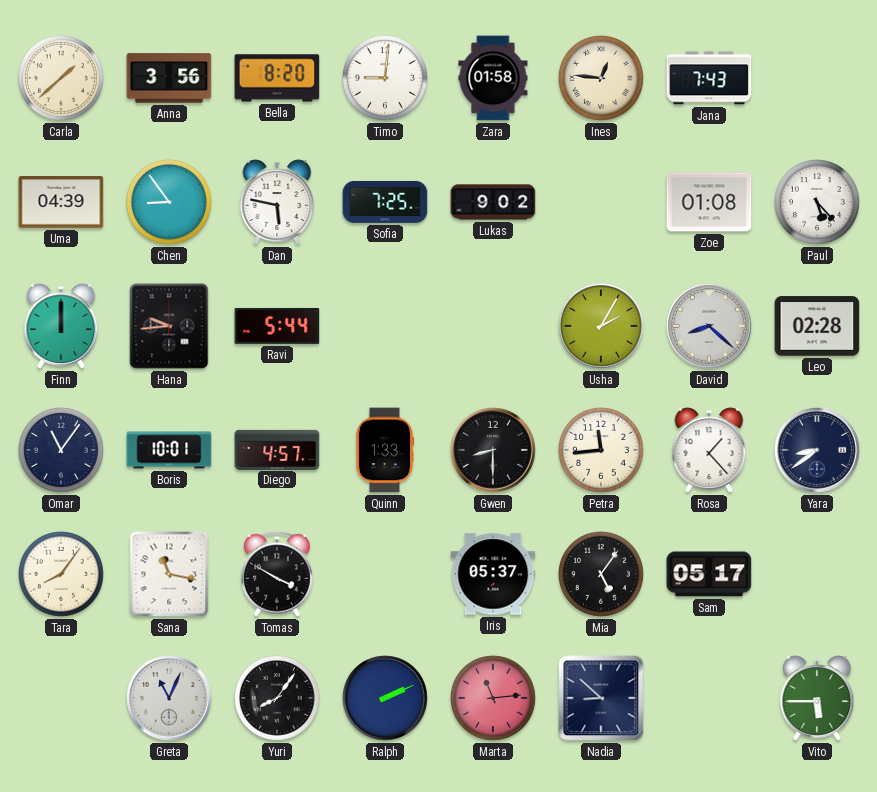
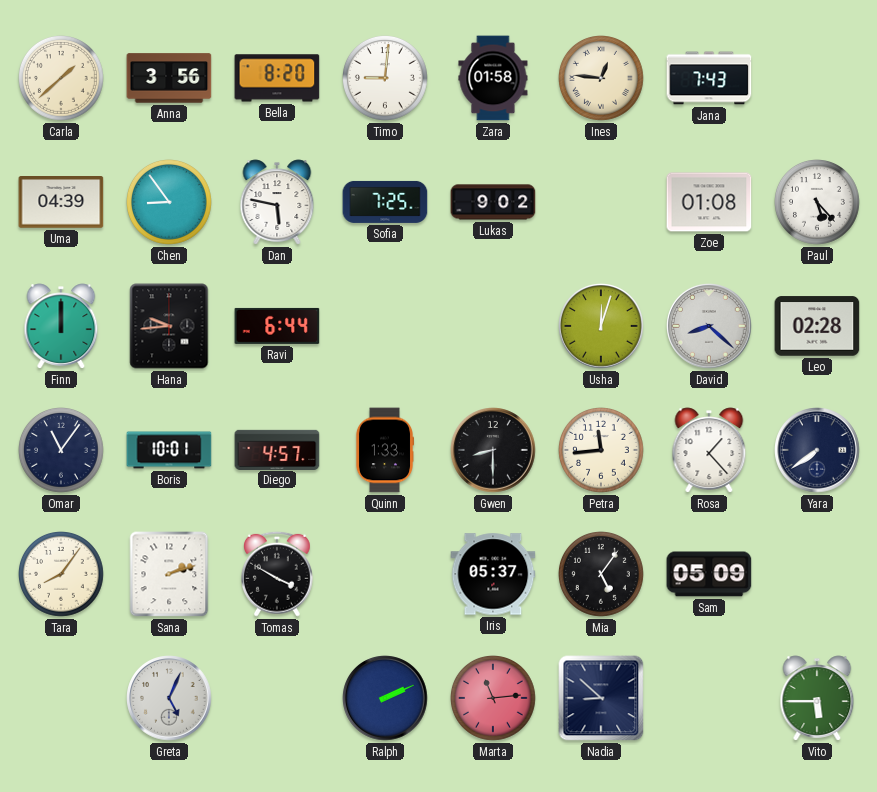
Ravi: 5:44 -> 6:44
Usha: 2:05 -> 12:03
Yara: 8:39 -> 7:39
Sana: 11:17 -> 2:12
Sam: 05:17 -> 05:09
Greta: 11:04 -> 5:04
Yuri: 8:06 -> none
